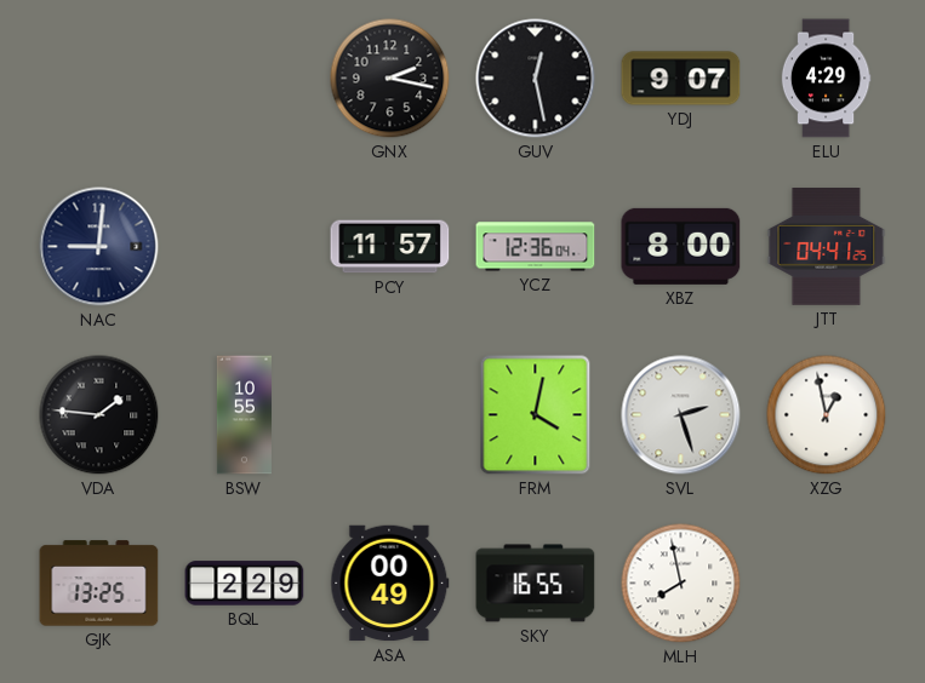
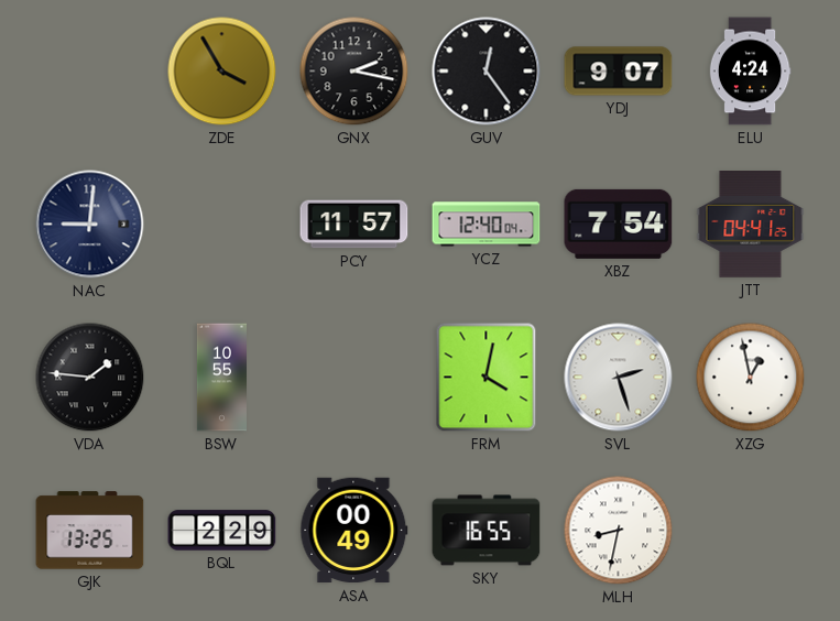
ZDE: none -> 3:55
GUV: 12:28 -> 12:24
ELU: 4:29 -> 4:24
YCZ: 12:36 -> 12:40
XBZ: 8:00 -> 7:54
MLH: 7:58 -> 8:32
